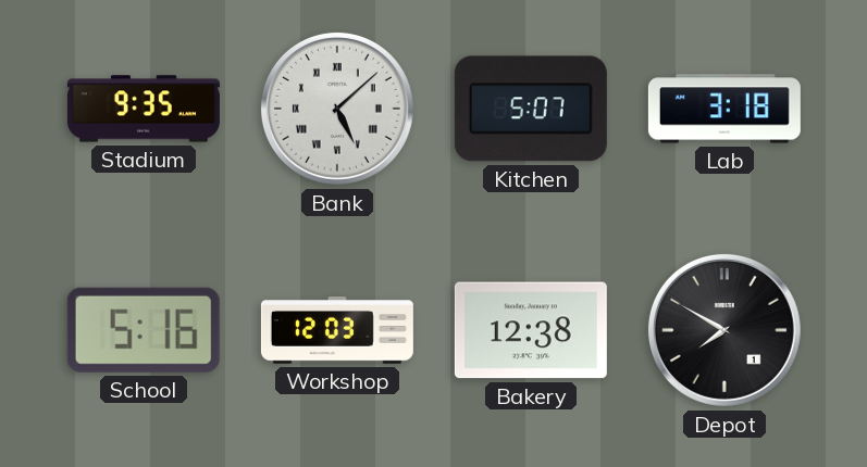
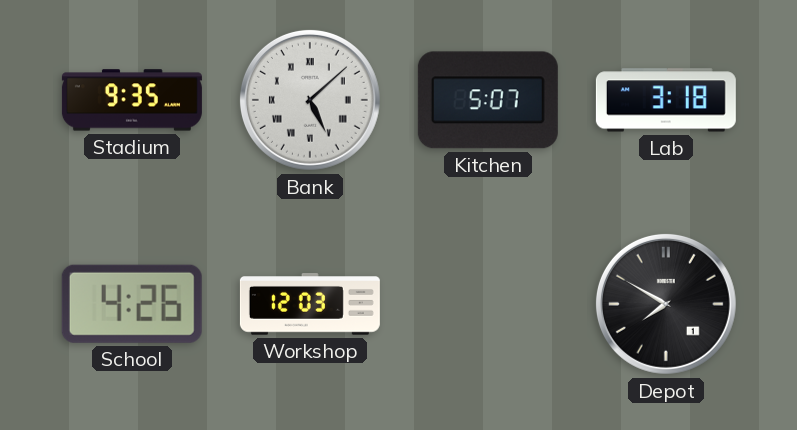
School: 5:16 -> 4:26
Bakery: 12:38 -> none
